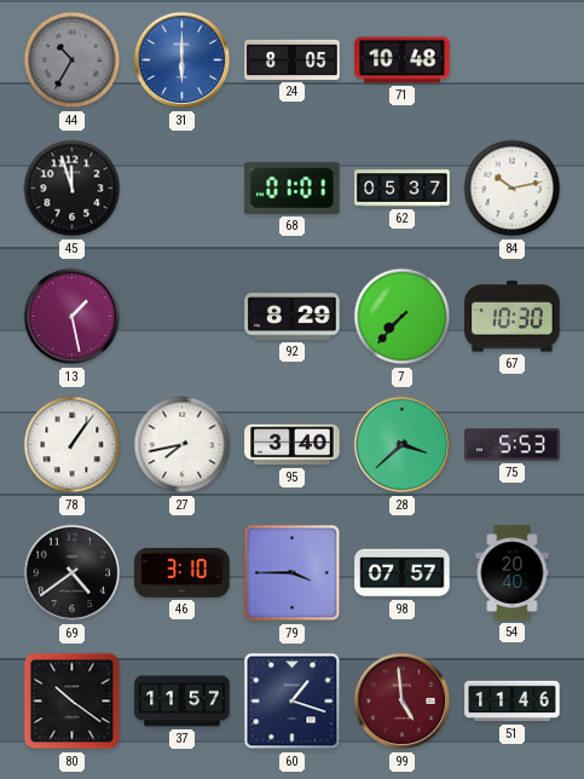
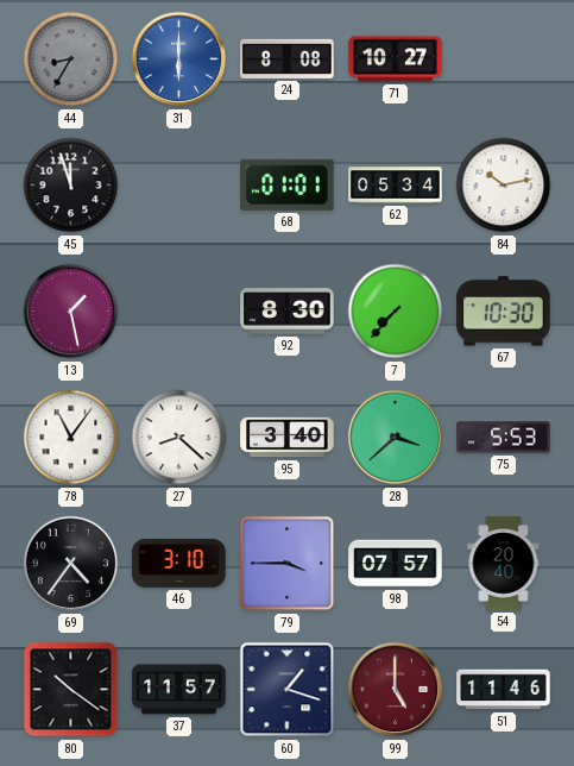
44: 10:35 -> 8:35
24: 8:05 -> 8:08
71: 10:48 -> 10:27
62: 05:37 -> 05:34
92: 8:29 -> 8:30
78: 1:06 -> 11:06
27: 7:43 -> 8:22
69: 4:39 -> 4:36
99: 4:59 -> 5:00
